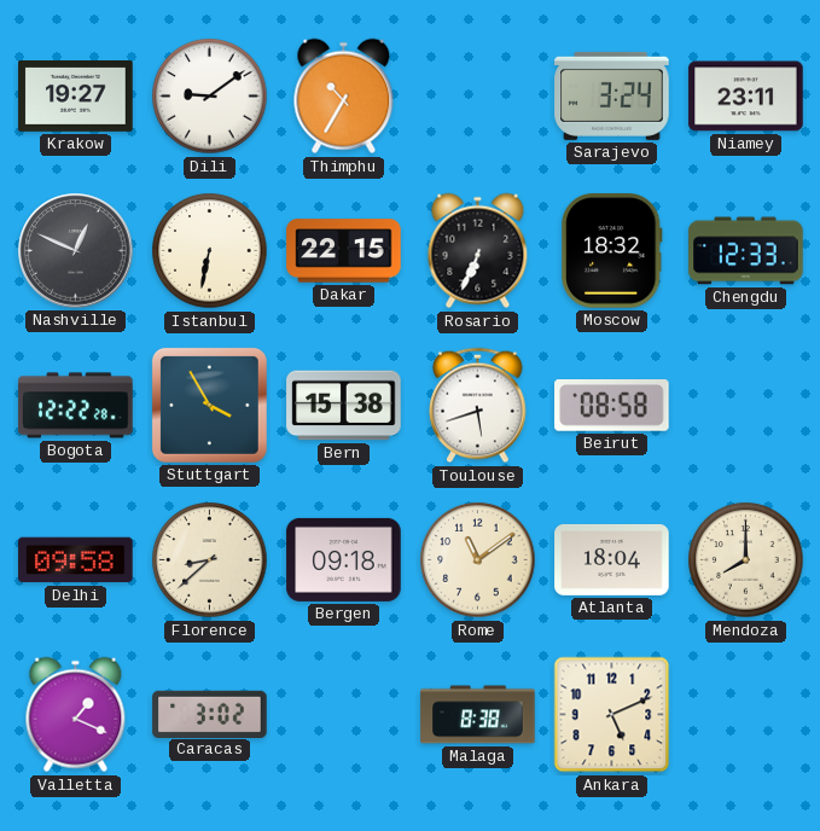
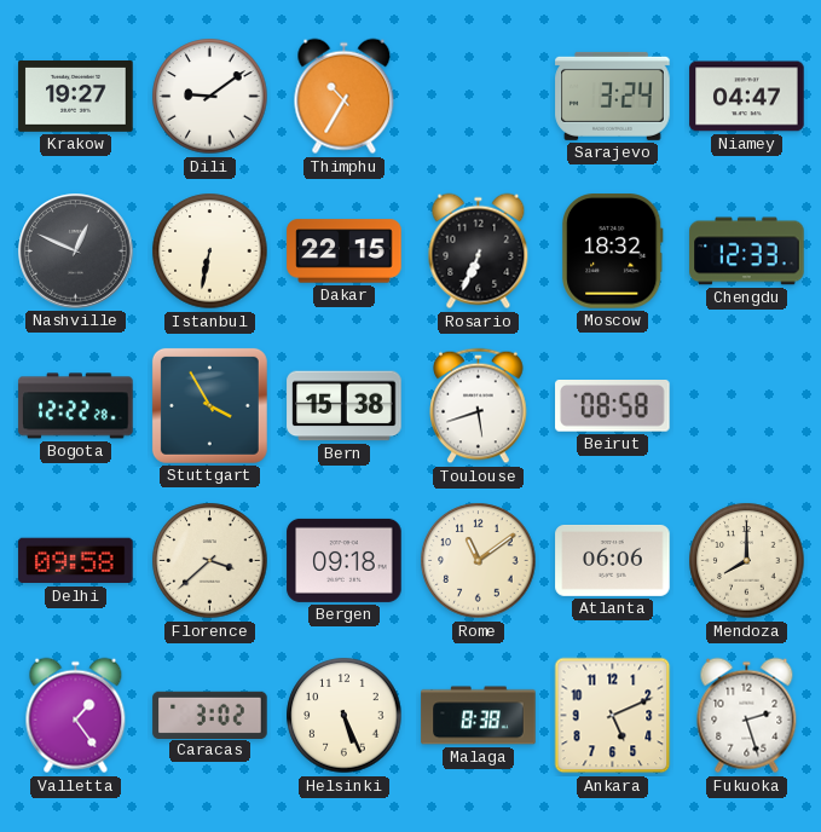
Niamey: 23:11 -> 04:47
Florence: 8:38 -> 3:38
Atlanta: 18:04 -> 06:06
Valletta: 1:19 -> 1:24
Helsinki: none -> 5:26
Fukuoka: none -> 2:27
